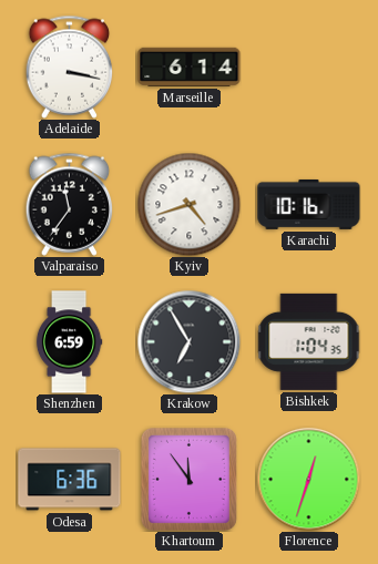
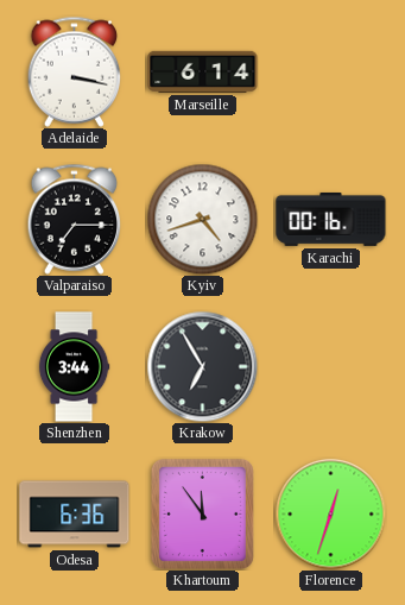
Valparaiso: 11:36 -> 7:15
Karachi: 10:16 -> 00:16
Shenzhen: 6:59 -> 3:44
Bishkek: 1:04 -> none
